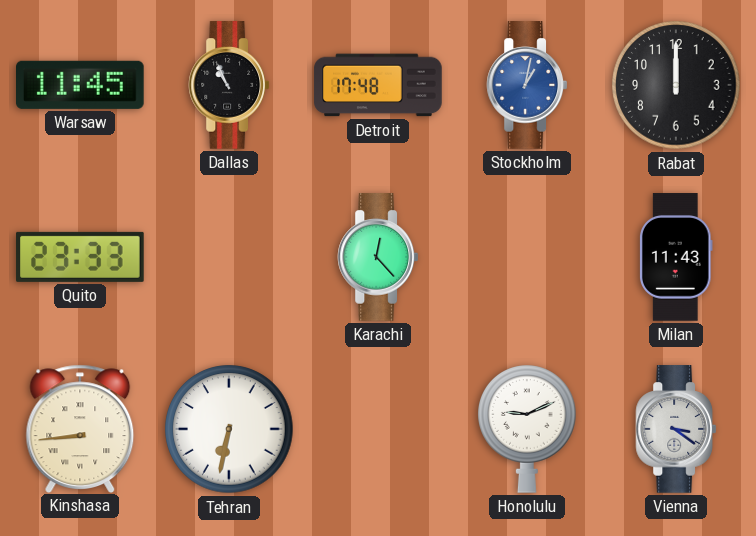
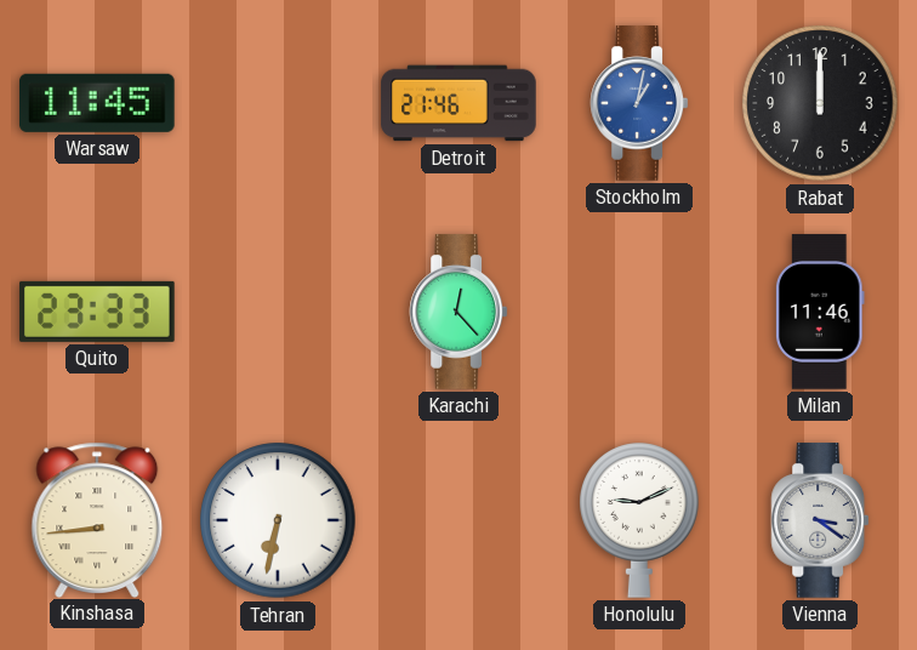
Dallas: 10:56 -> none
Detroit: 17:48 -> 21:46
Milan: 11:43 -> 11:46
